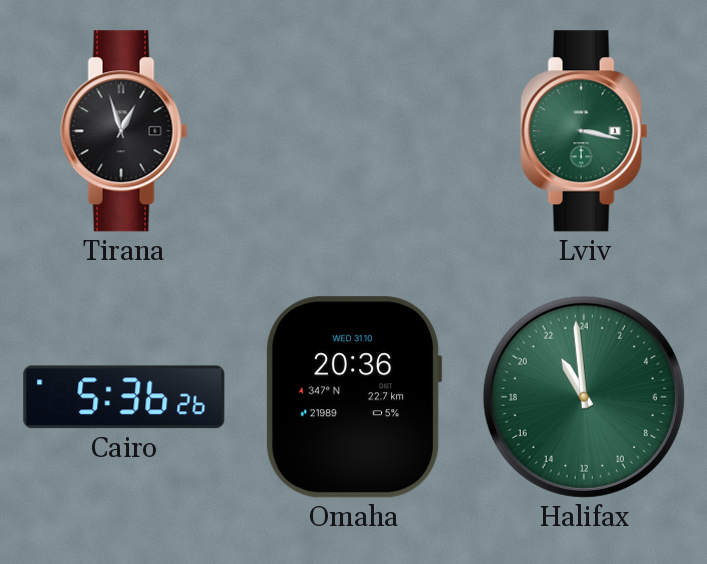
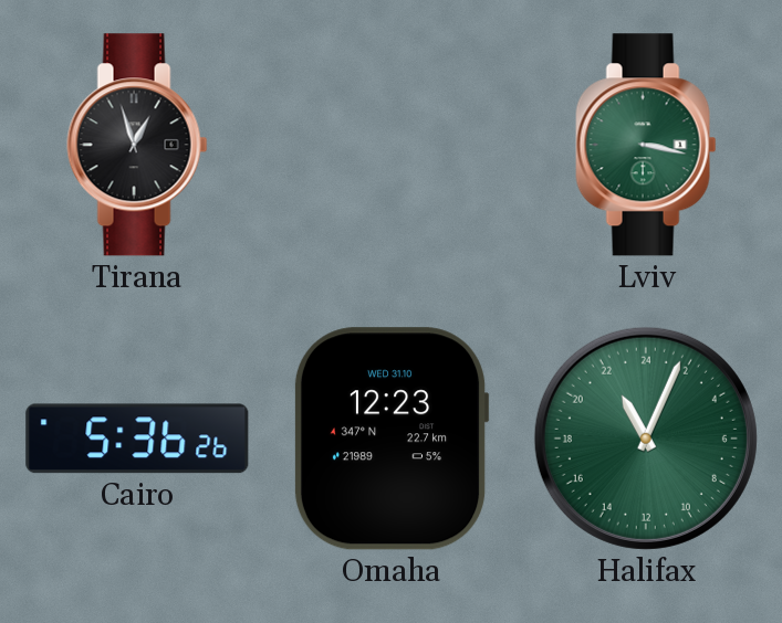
Omaha: 20:36 -> 12:23
Halifax: 21:59 -> 22:04
